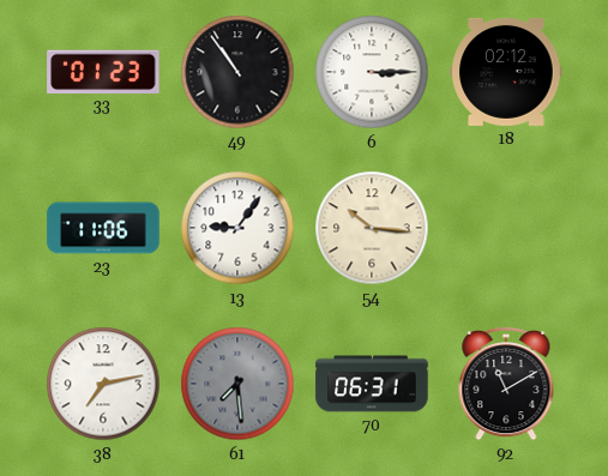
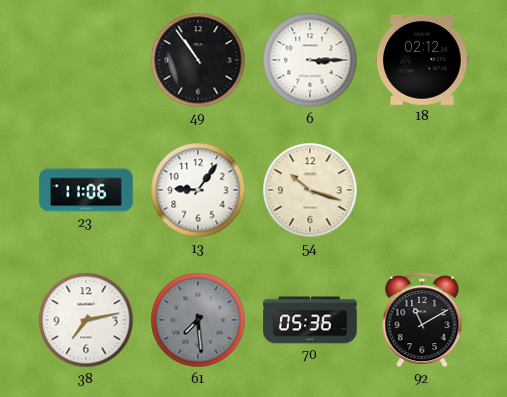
33: 01:23 -> none
54: 10:16 -> 10:18
70: 06:31 -> 05:36
